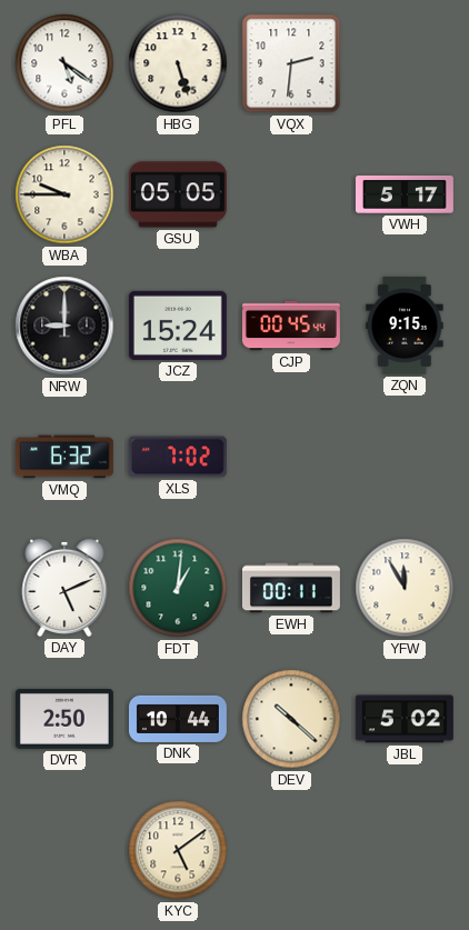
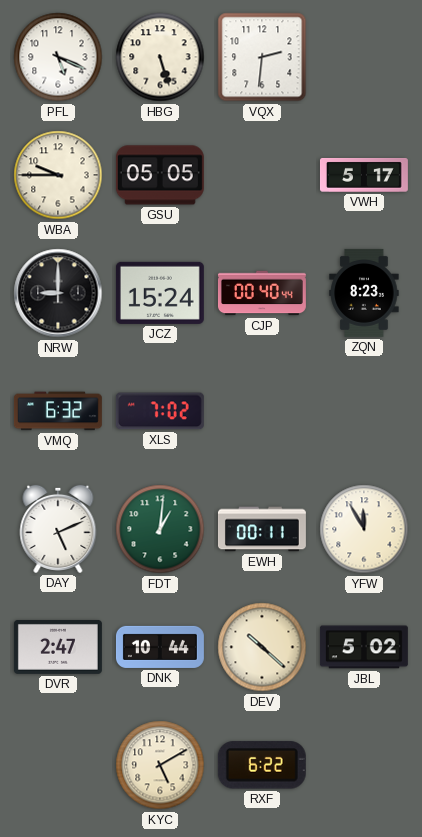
PFL: 5:21 -> 5:19
CJP: 00:45 -> 00:40
ZQN: 9:15 -> 8:23
DVR: 2:50 -> 2:47
KYC: 5:09 -> 5:10
RXF: none -> 6:22
